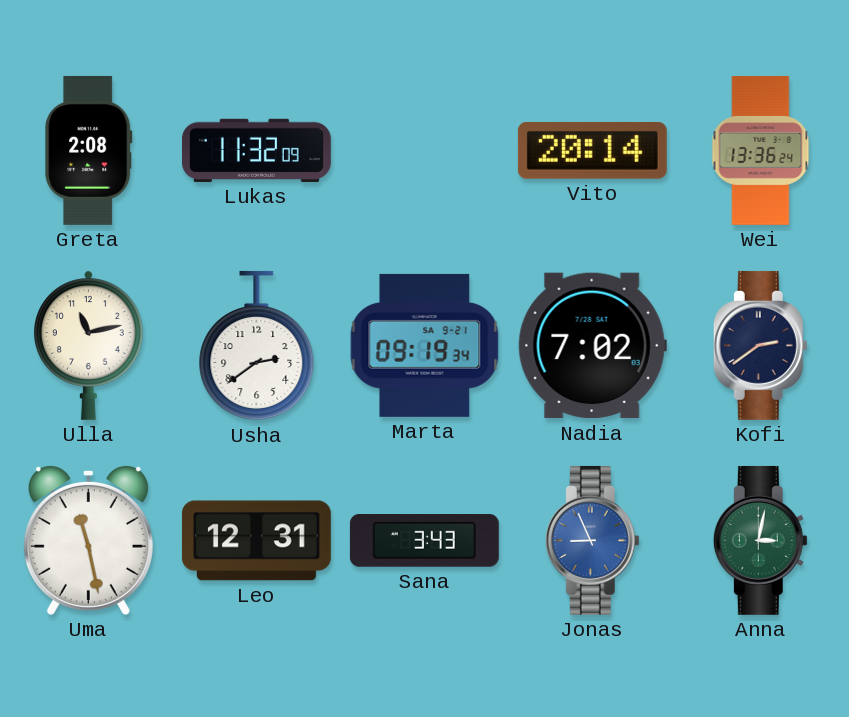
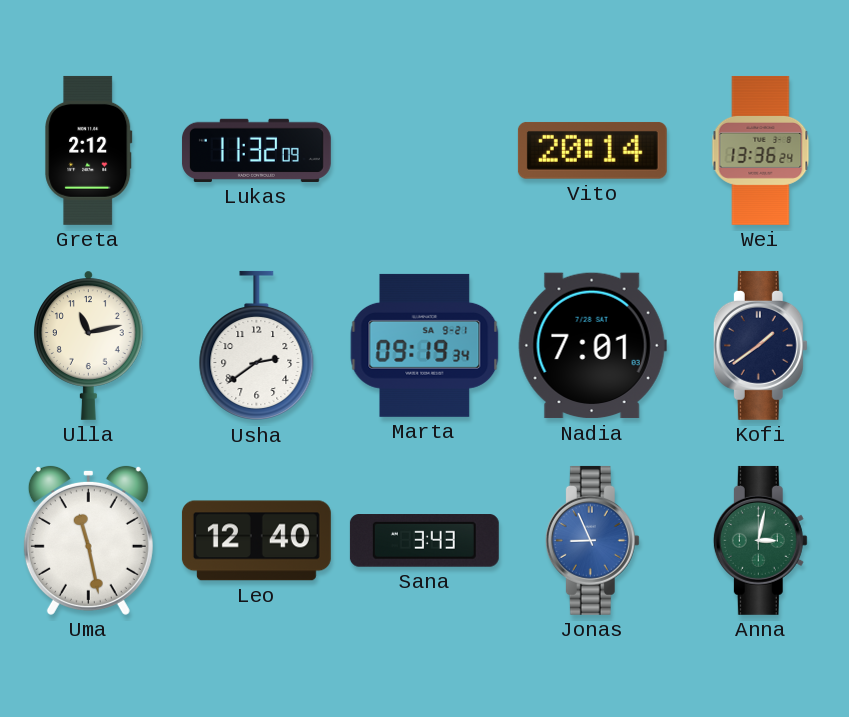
Greta: 2:08 -> 2:12
Nadia: 7:02 -> 7:01
Kofi: 2:39 -> 1:39
Leo: 12:31 -> 12:40
